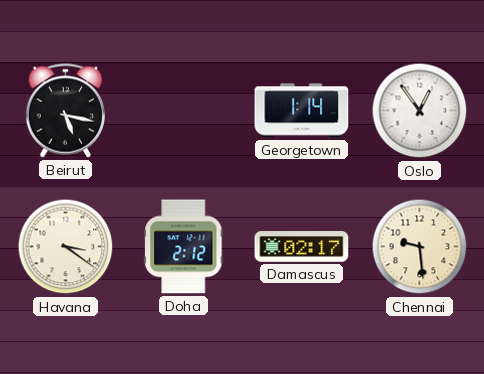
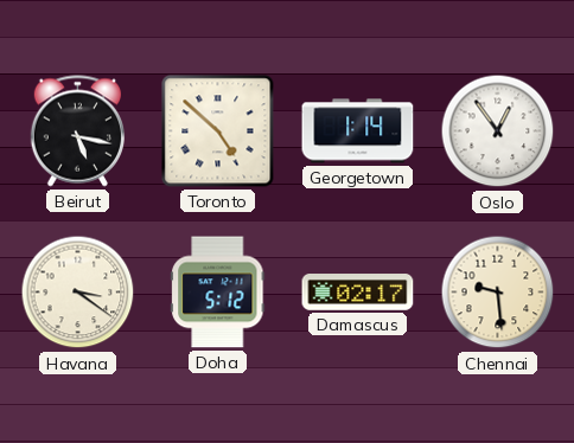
Toronto: none -> 4:52
Doha: 2:12 -> 5:12
